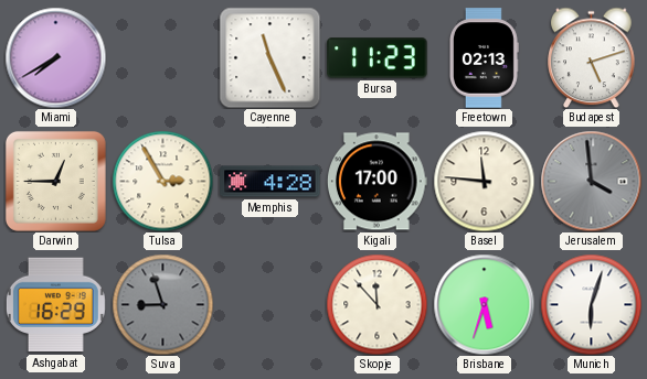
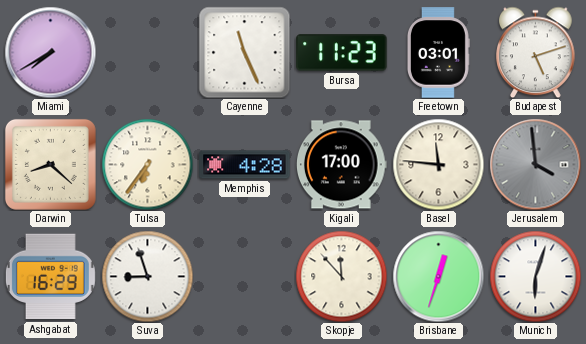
Freetown: 02:13 -> 03:01
Darwin: 12:45 -> 8:22
Tulsa: 2:55 -> 6:36
Suva dial: grey -> white
Brisbane: 5:33 -> 12:33
